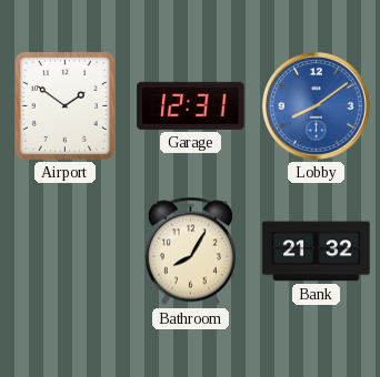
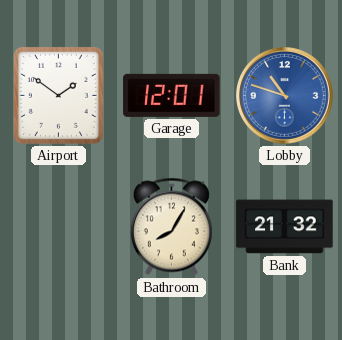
Garage: 12:31 -> 12:01
Lobby: 8:09 -> 10:48
